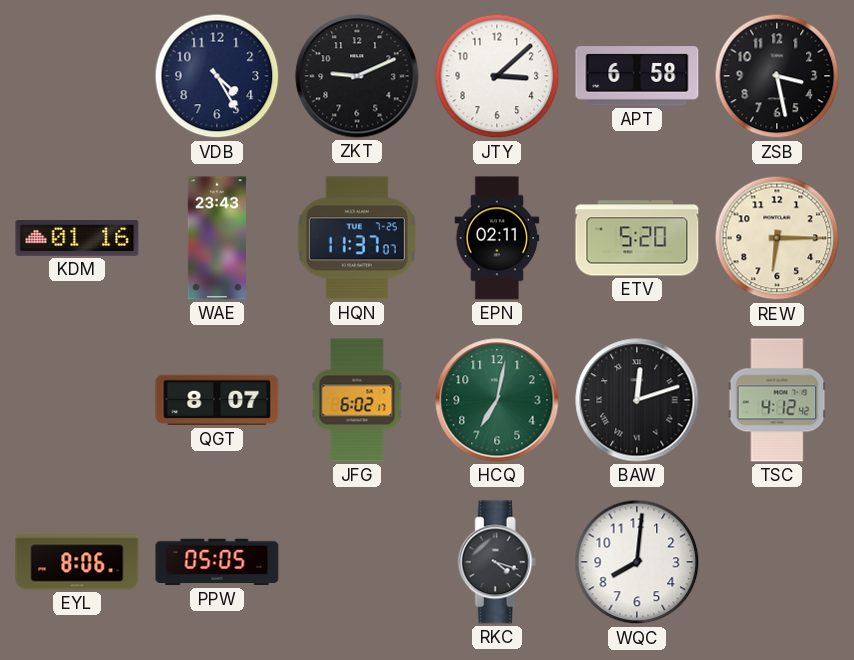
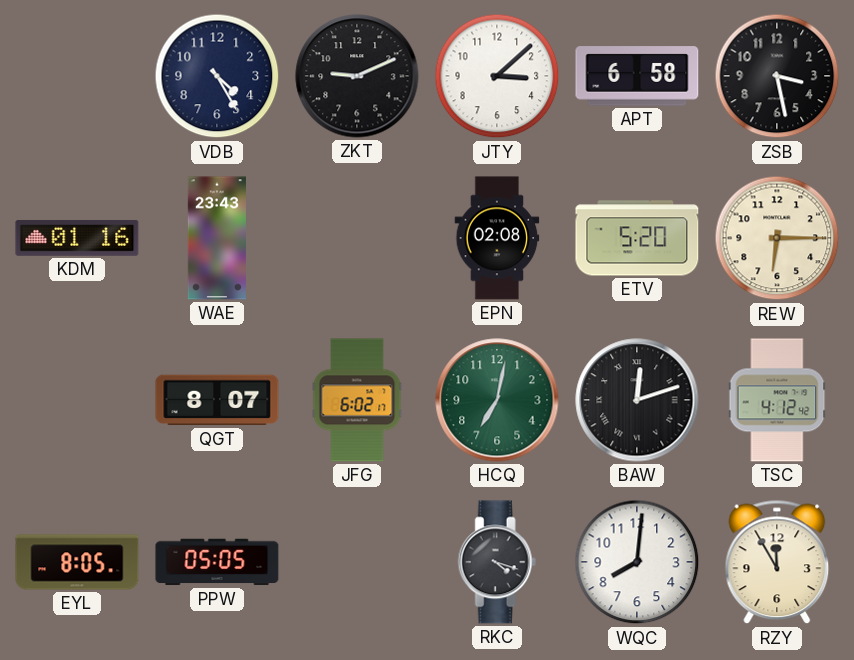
HQN: 11:37 -> none
EPN: 02:11 -> 02:08
EYL: 8:06 -> 8:05
RZY: none -> 11:55
